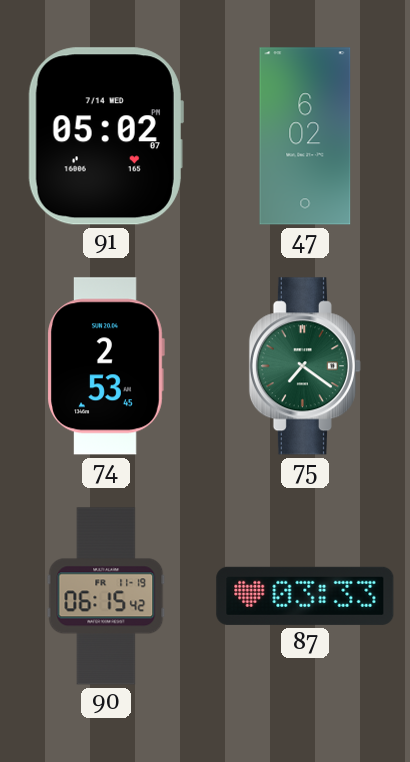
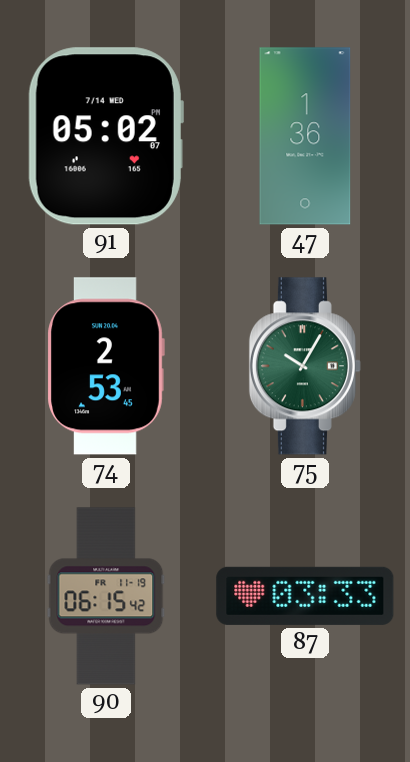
47: 6:02 -> 1:36
75: 7:21 -> 10:05
